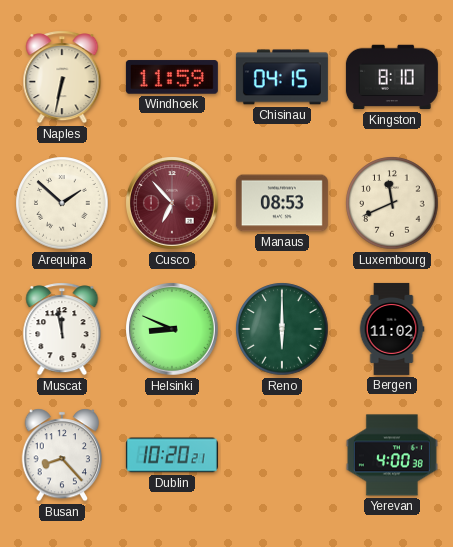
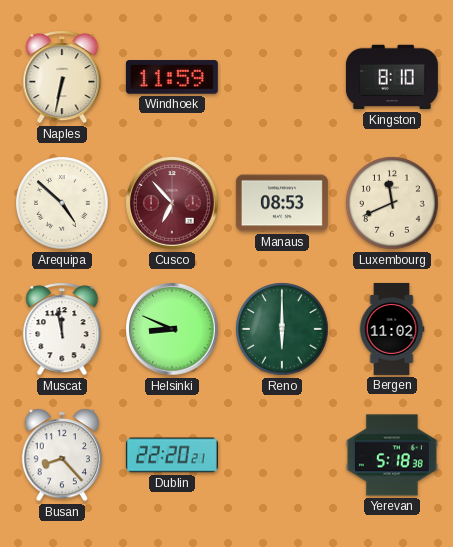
Chisinau: 04:15 -> none
Arequipa: 1:52 -> 4:52
Dublin: 10:20 -> 22:20
Yerevan: 4:00 -> 5:18
